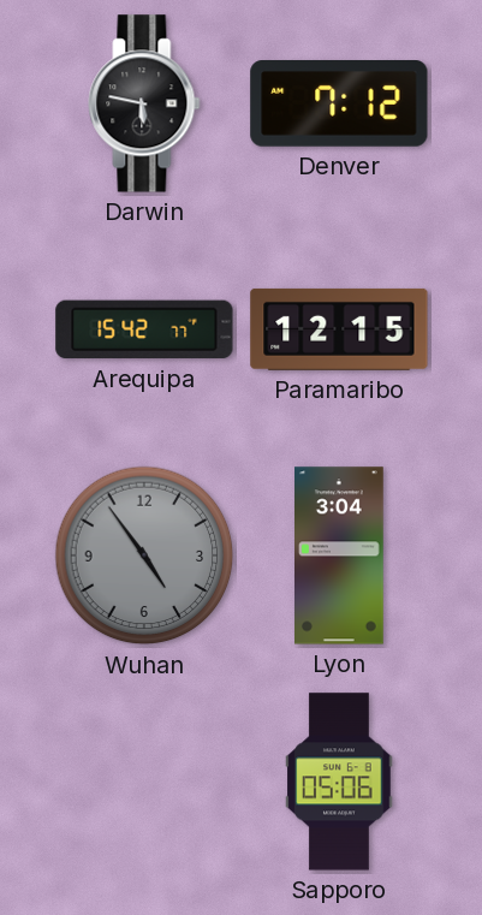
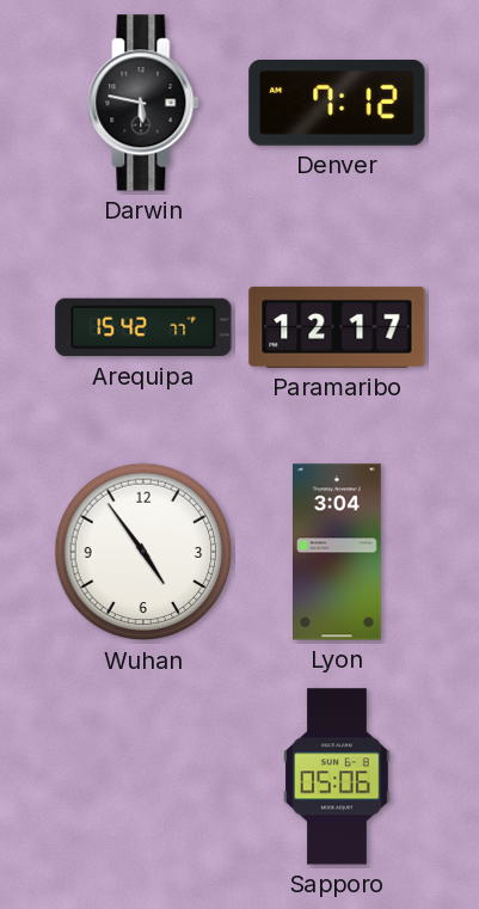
Paramaribo: 12:15 -> 12:17
Wuhan dial: grey -> white
